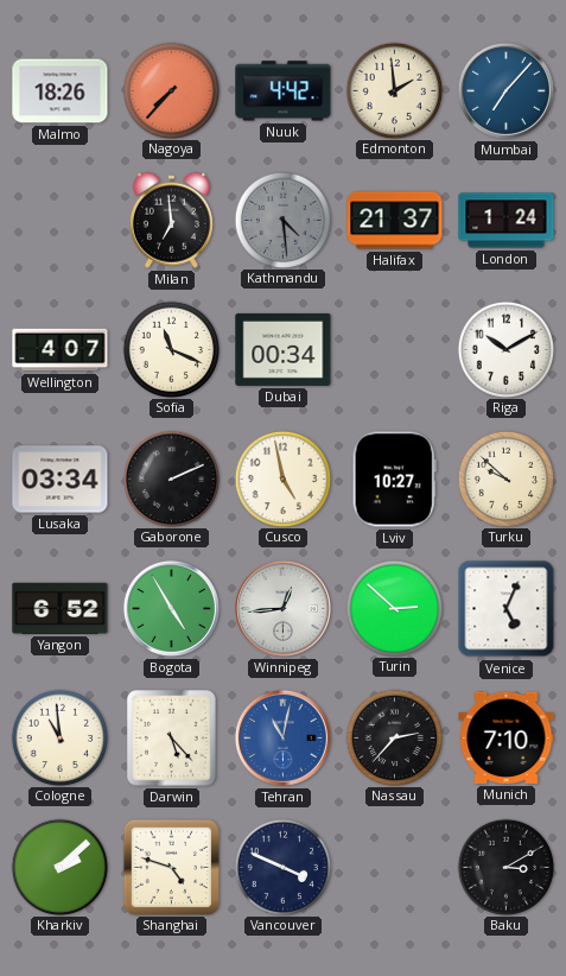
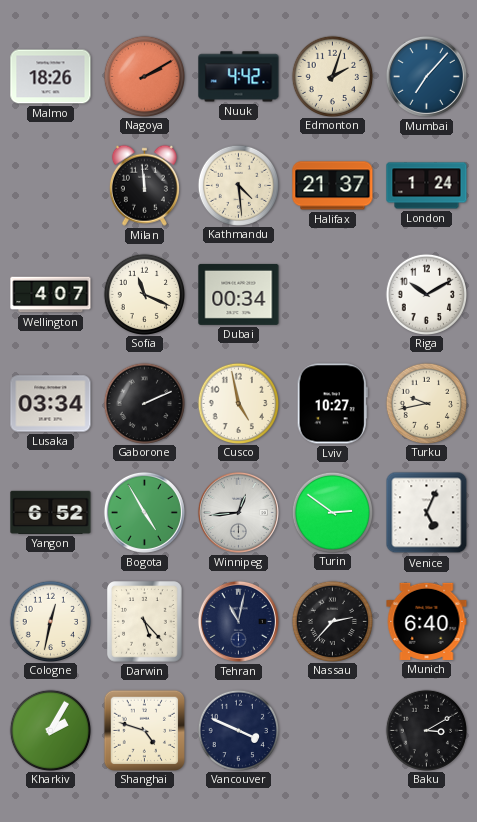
Nagoya: 7:37 -> 2:10
Edmonton: 1:59 -> 2:03
Milan: 6:59 -> 11:59
Kathmandu dial: grey -> cream
Turku: 9:52 -> 9:43
Turin: 2:52 -> 2:51
Cologne: 10:59 -> 12:32
Tehran dial: blue -> navy
Munich: 7:10 -> 6:40
Kharkiv: 2:08 -> 2:05
